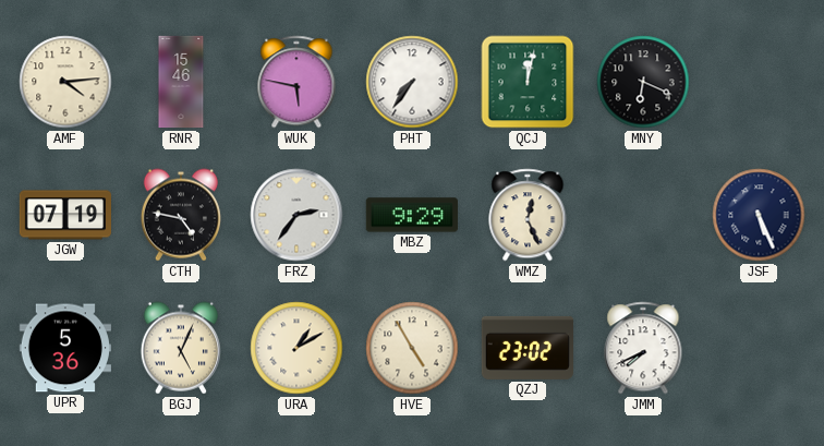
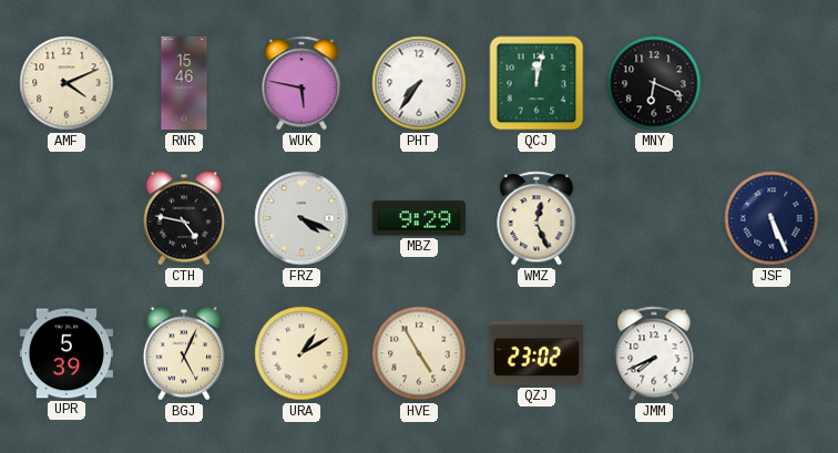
AMF: 4:14 -> 4:11
JGW: 07:19 -> none
FRZ: 2:36 -> 4:19
UPR: 5:36 -> 5:39
